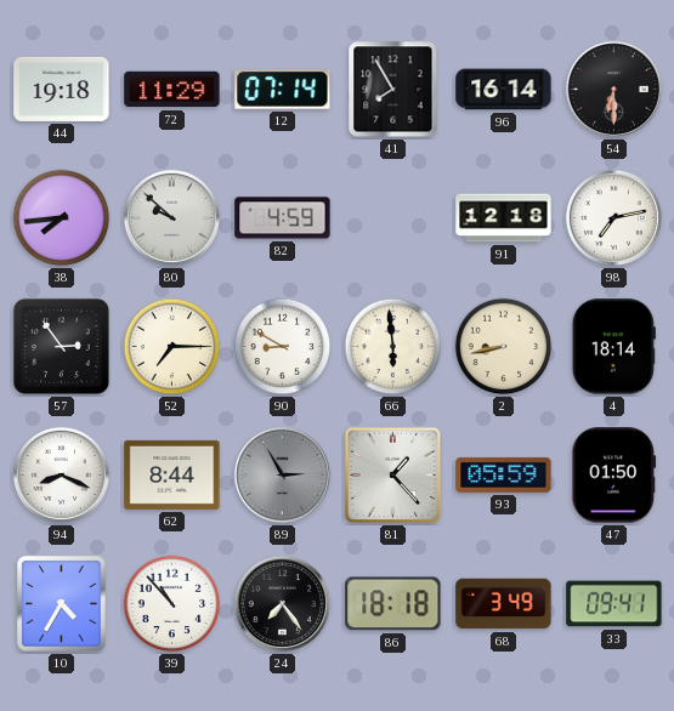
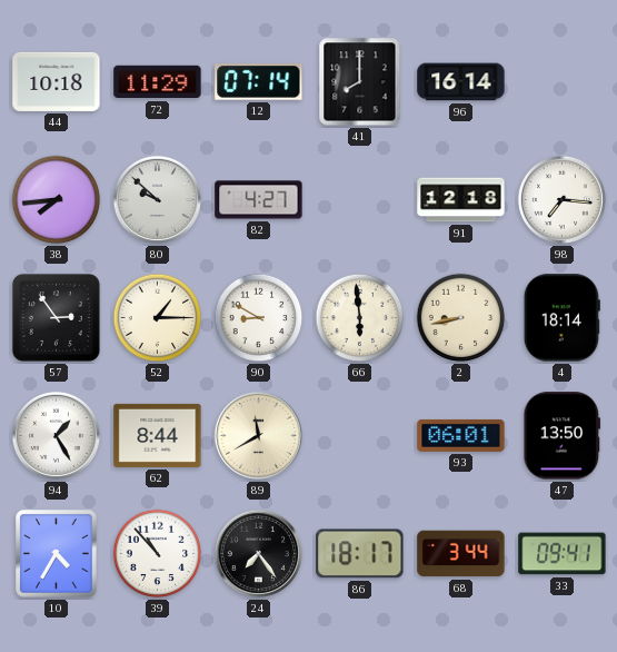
44: 19:18 -> 10:18
41: 7:55 -> 8:00
54: 6:30 -> none
82: 4:59 -> 4:27
98: 7:13 -> 7:16
52: 7:15 -> 1:15
94: 8:19 -> 1:25
89: 2:55 -> 11:40
89 dial: grey -> cream
81: 1:23 -> none
93: 05:59 -> 06:01
47: 01:50 -> 13:50
86: 18:18 -> 18:17
68: 3:49 -> 3:44
